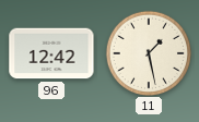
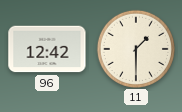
11: 1:28 -> 1:30
